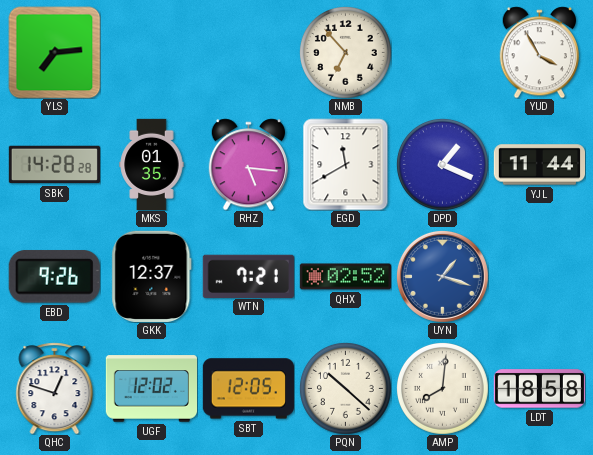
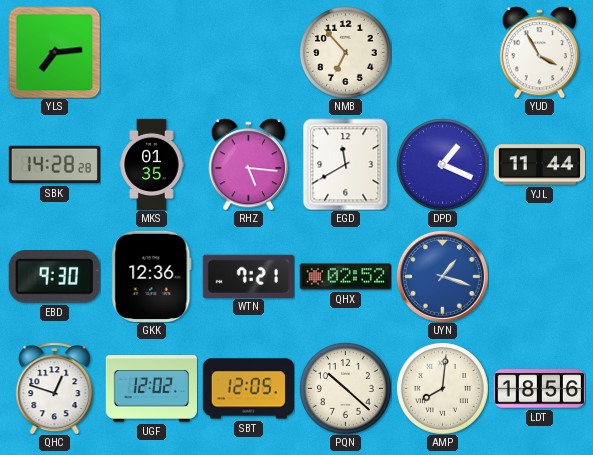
EBD: 9:26 -> 9:30
GKK: 12:37 -> 12:36
LDT: 18:58 -> 18:56
